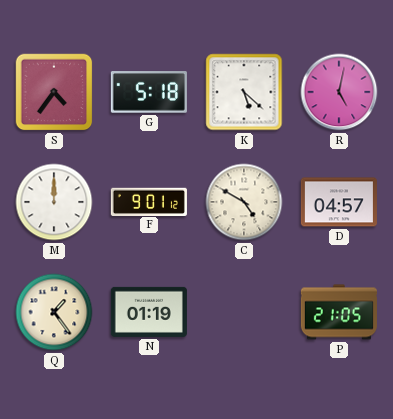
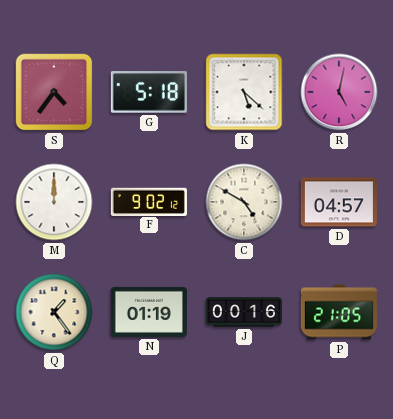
F: 9:01 -> 9:02
J: none -> 00:16
